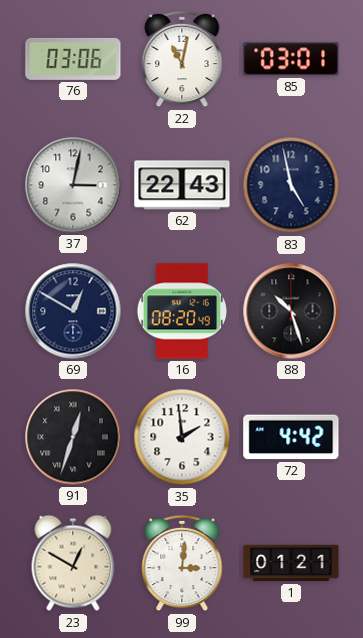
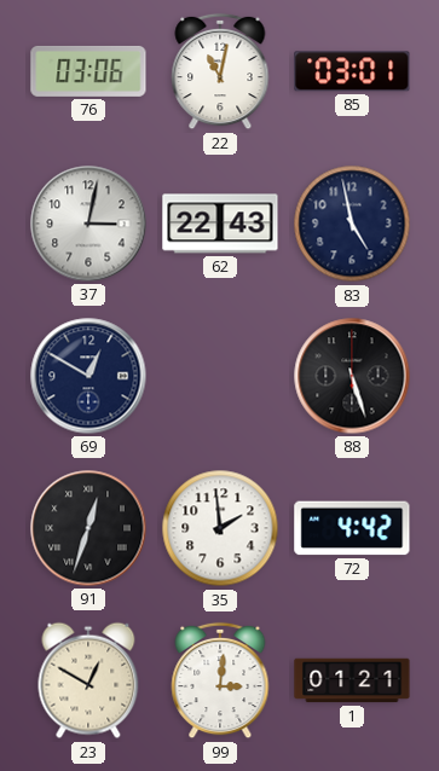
16: 08:20 -> none
88: 10:27 -> 5:27
